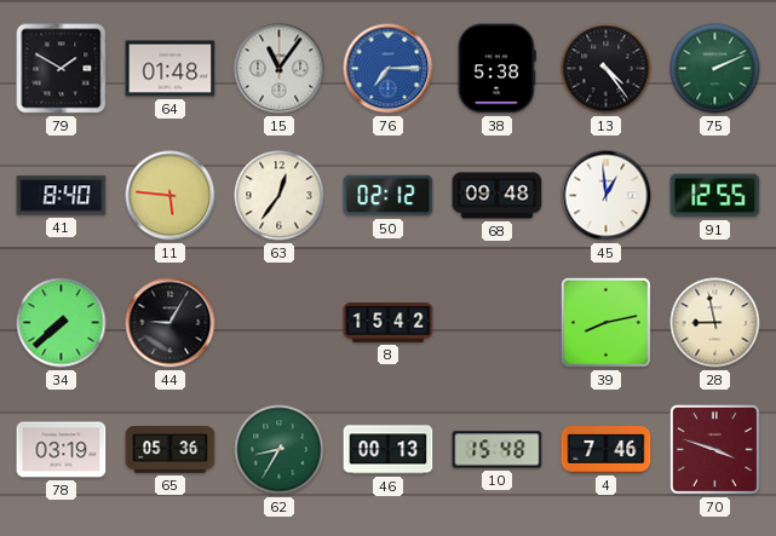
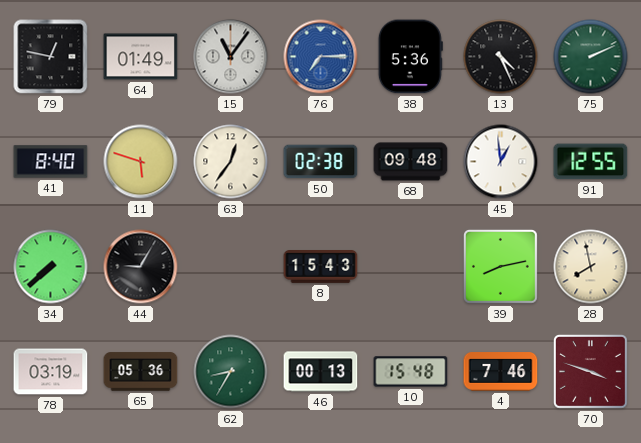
79: 1:50 -> 12:47
64: 01:48 -> 01:49
38: 5:38 -> 5:36
13: 4:24 -> 4:26
11: 5:46 -> 5:48
50: 02:12 -> 02:38
8: 15:42 -> 15:43
28: 8:58 -> 7:58
